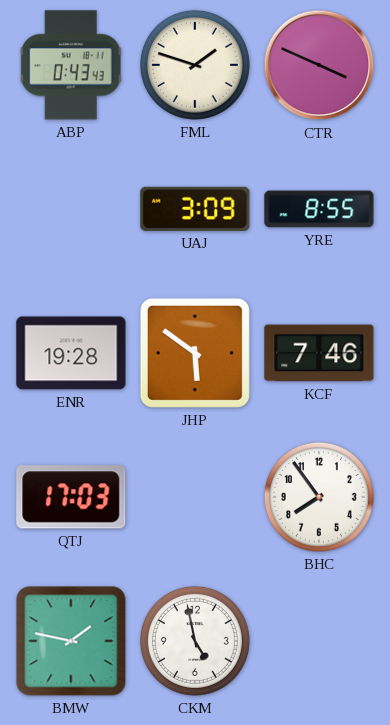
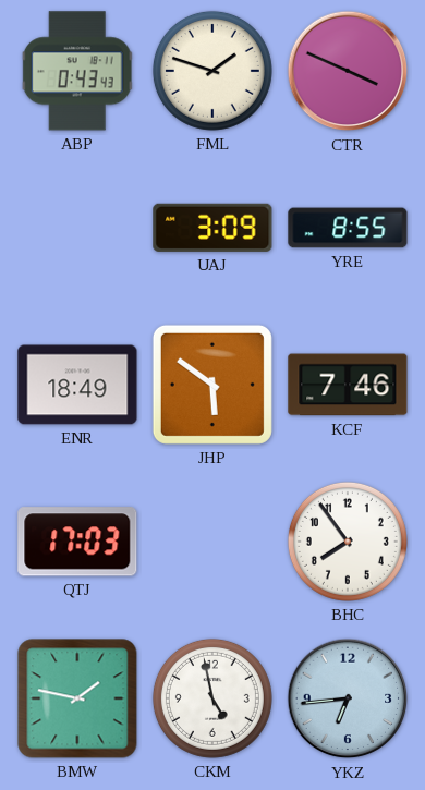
ENR: 19:28 -> 18:49
YKZ: none -> 6:44
